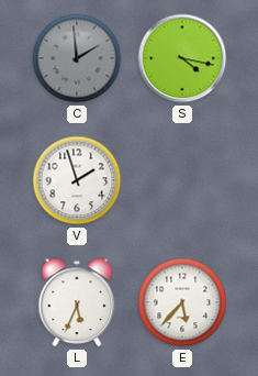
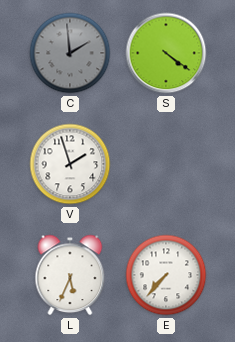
S: 4:17 -> 4:21
E: 5:37 -> 7:37
